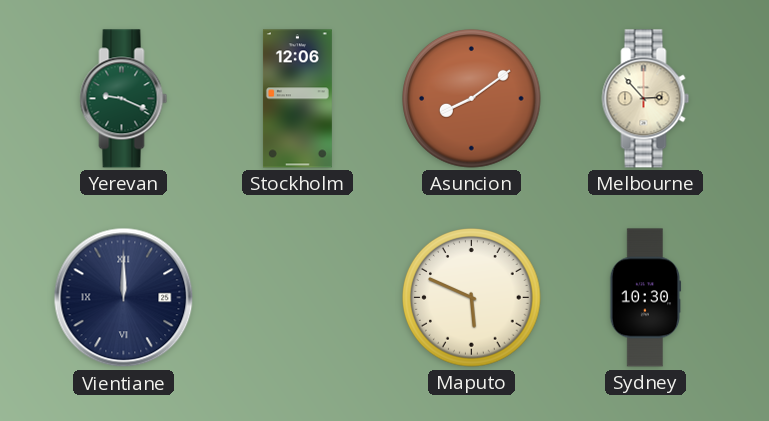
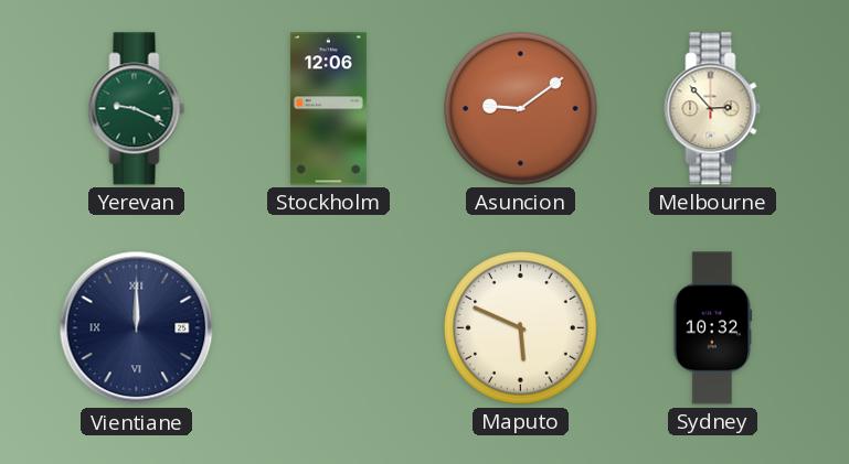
Asuncion: 8:09 -> 9:09
Sydney: 10:30 -> 10:32
